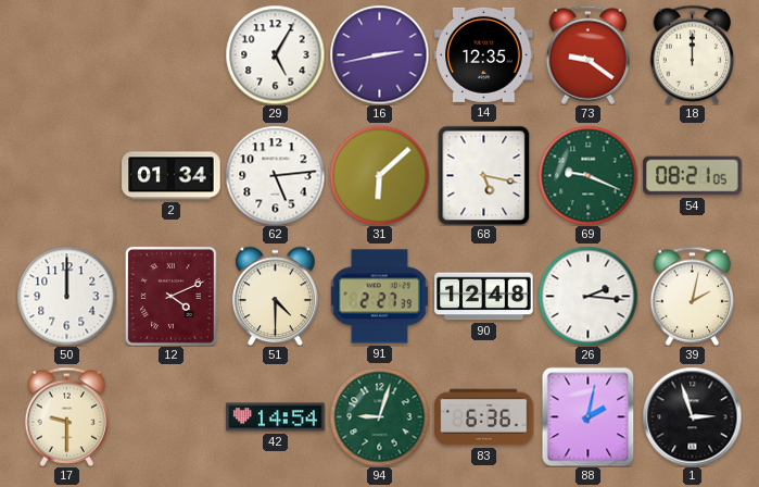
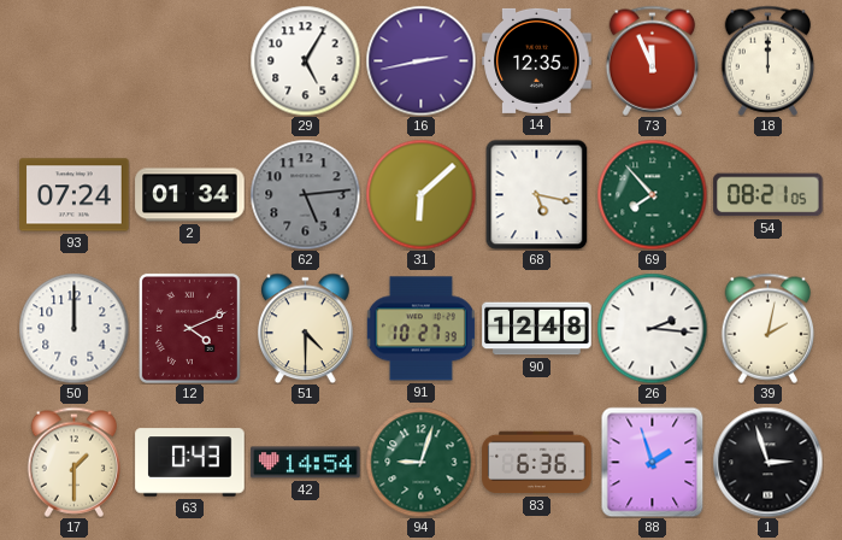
73: 9:21 -> 11:56
93: none -> 07:24
62 dial: white -> grey
69: 9:19 -> 7:53
91: 2:27 -> 10:27
17: 9:30 -> 1:30
63: none -> 0:43
88: 2:02 -> 1:57
